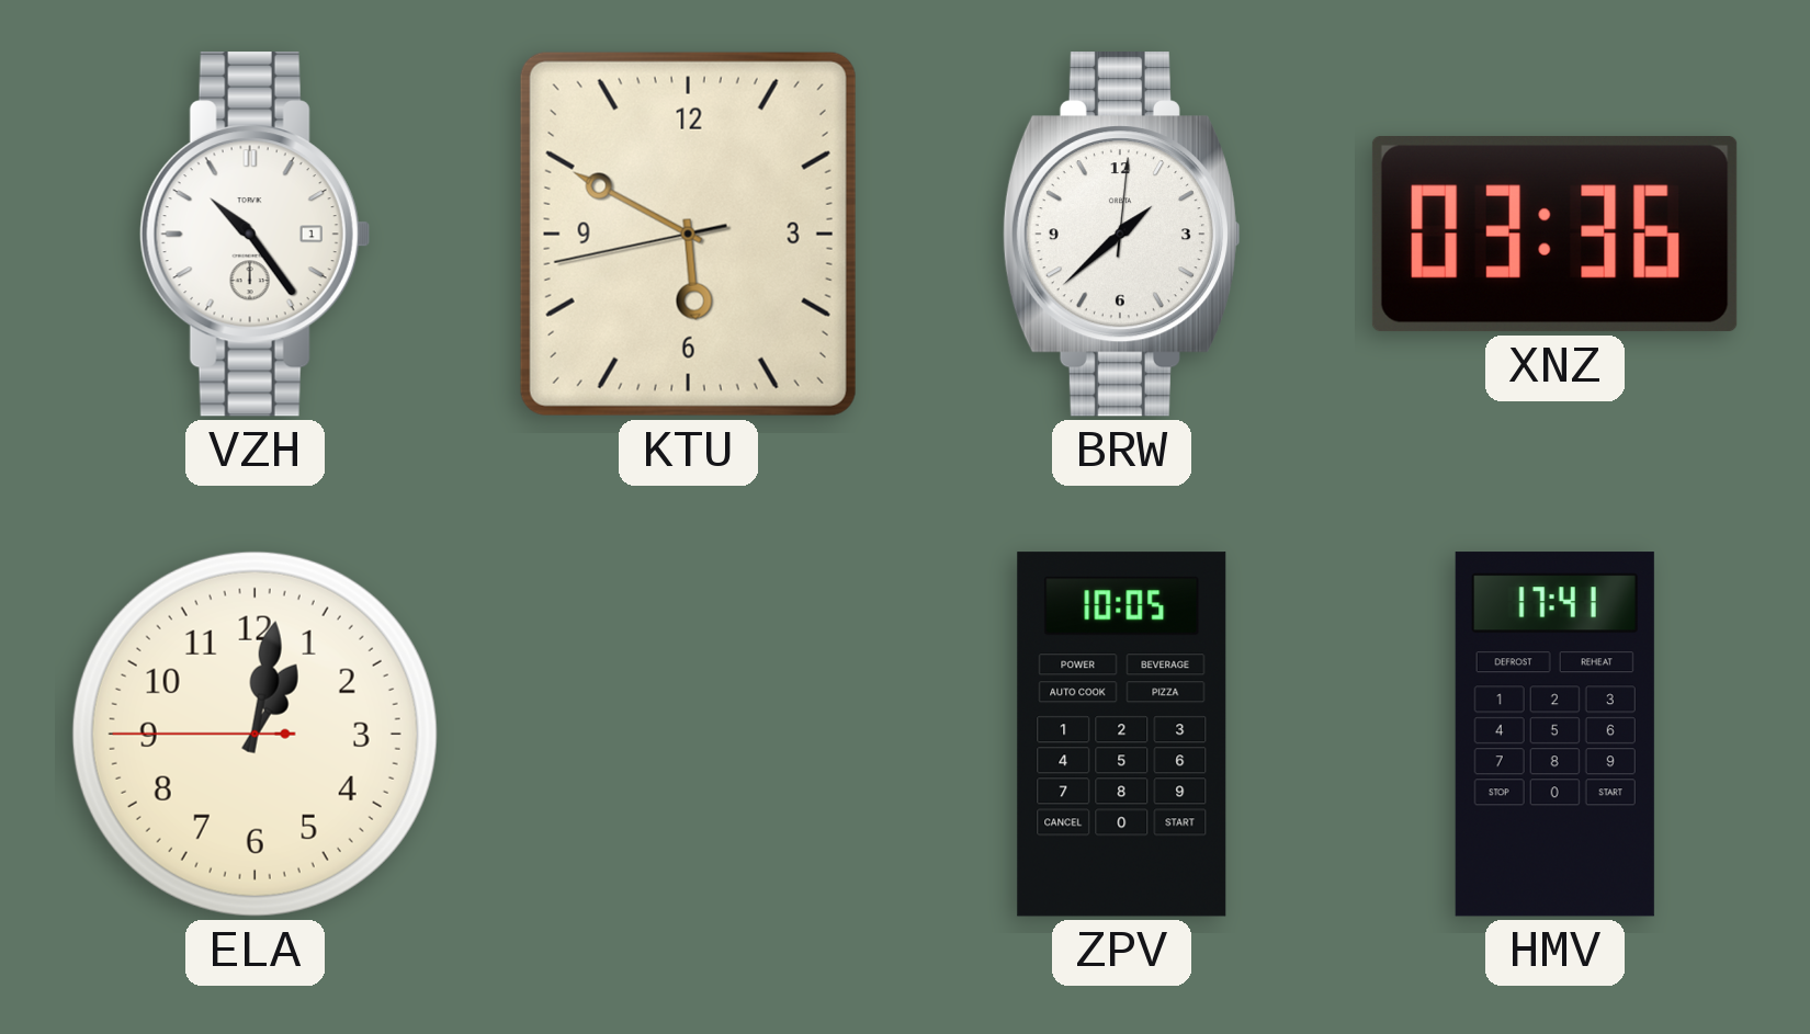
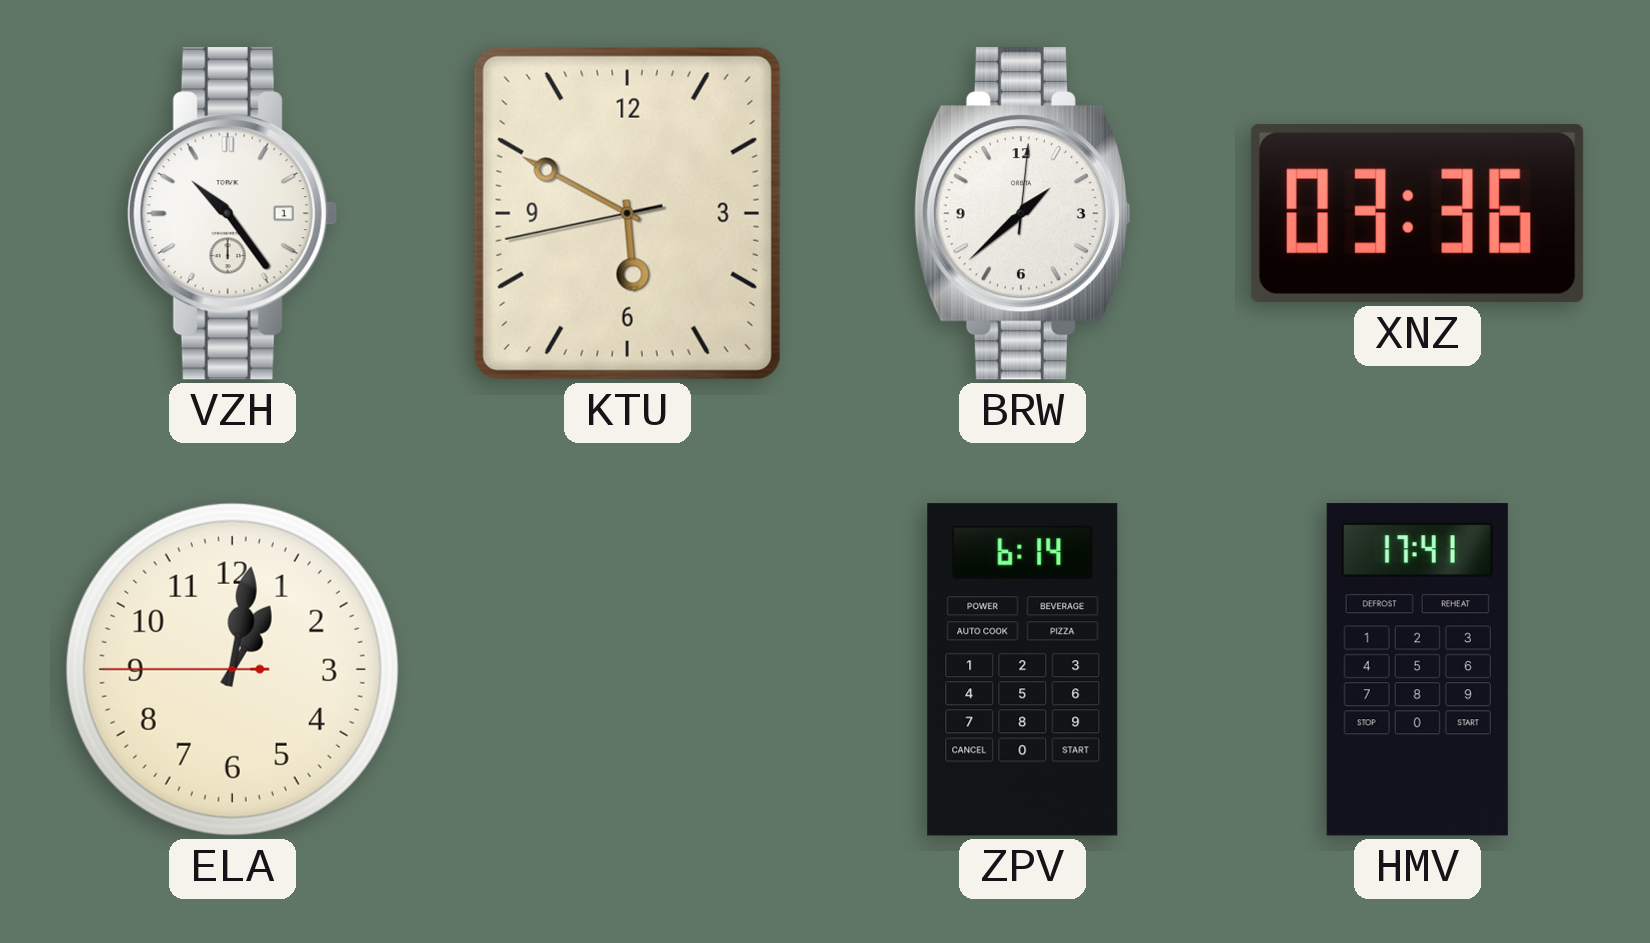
ZPV: 10:05 -> 6:14
